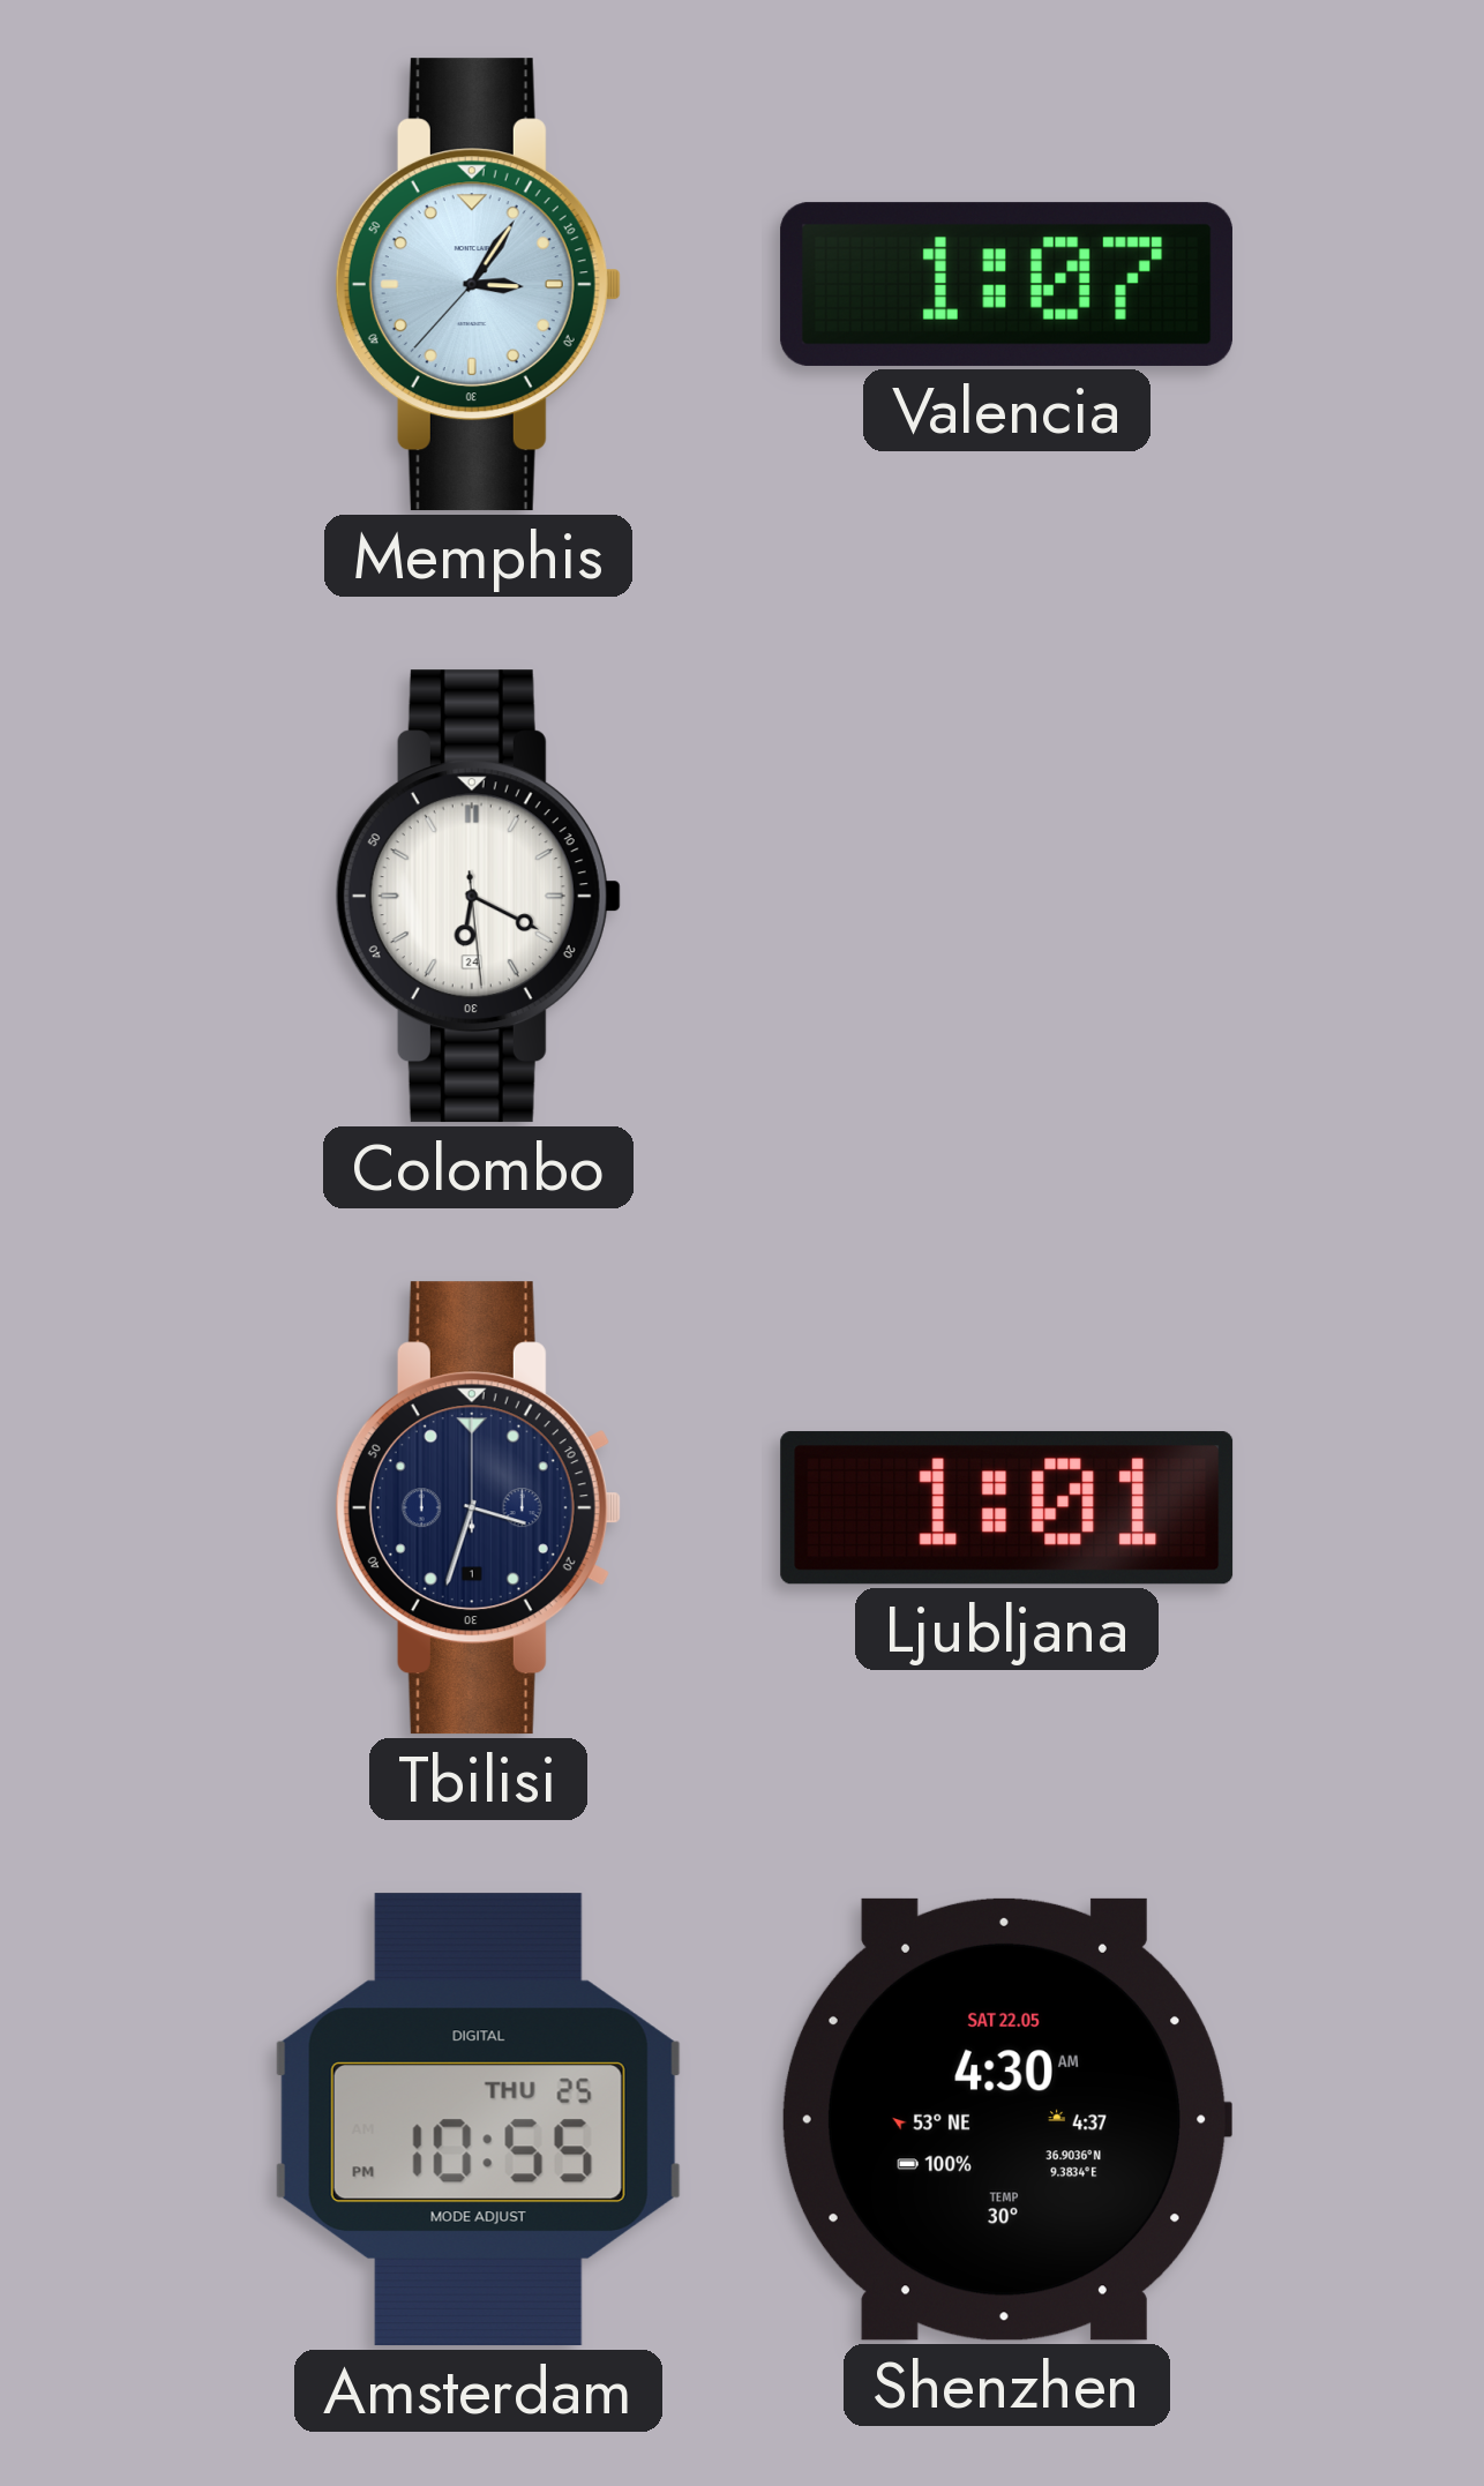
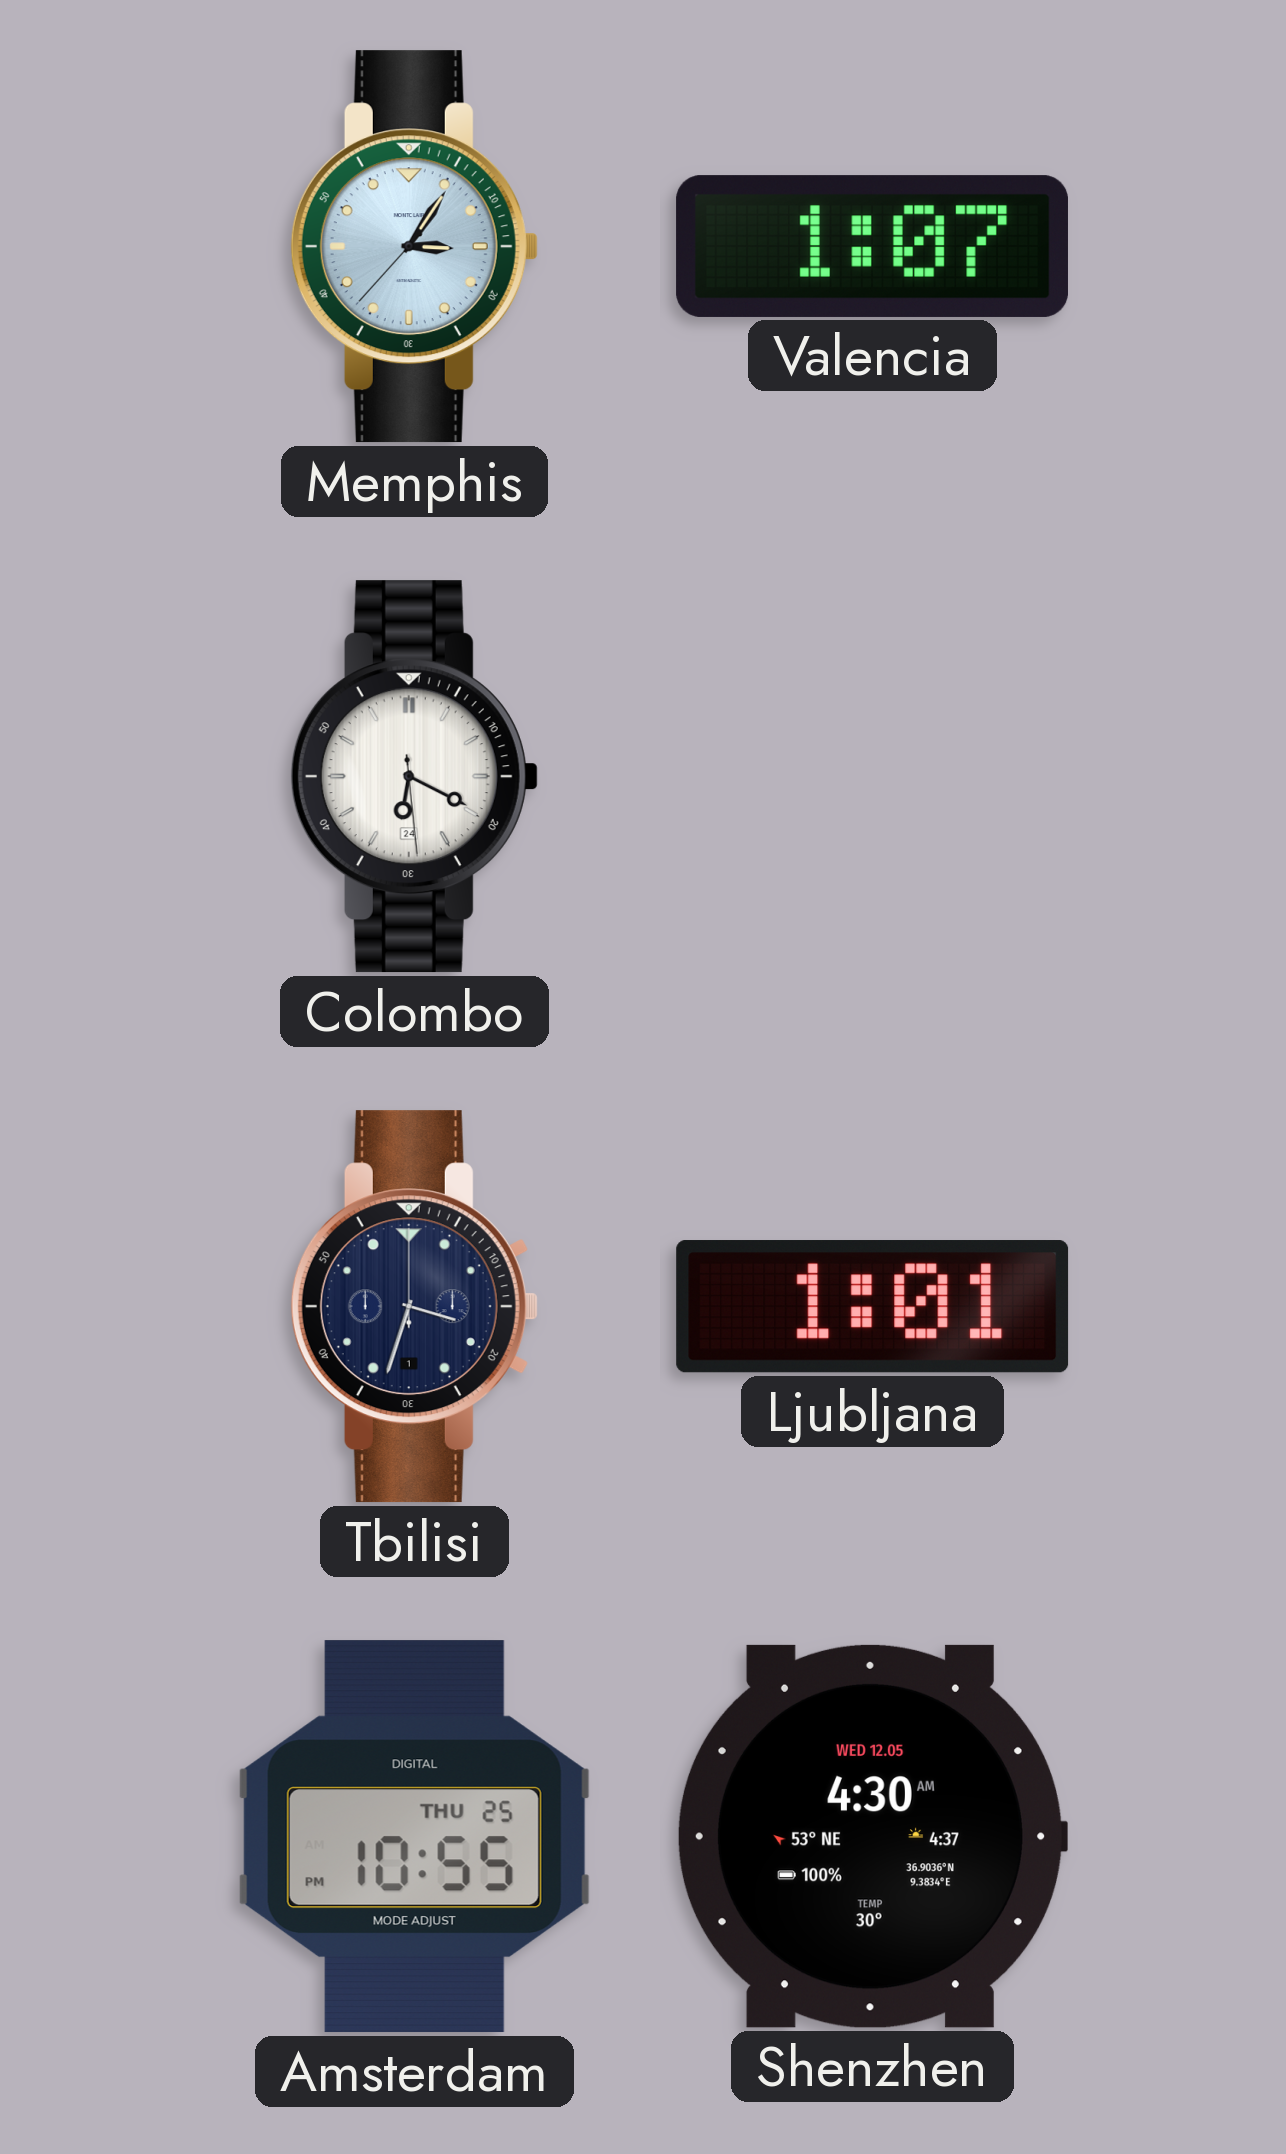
Shenzhen date: SAT 22.05 -> WED 12.05
